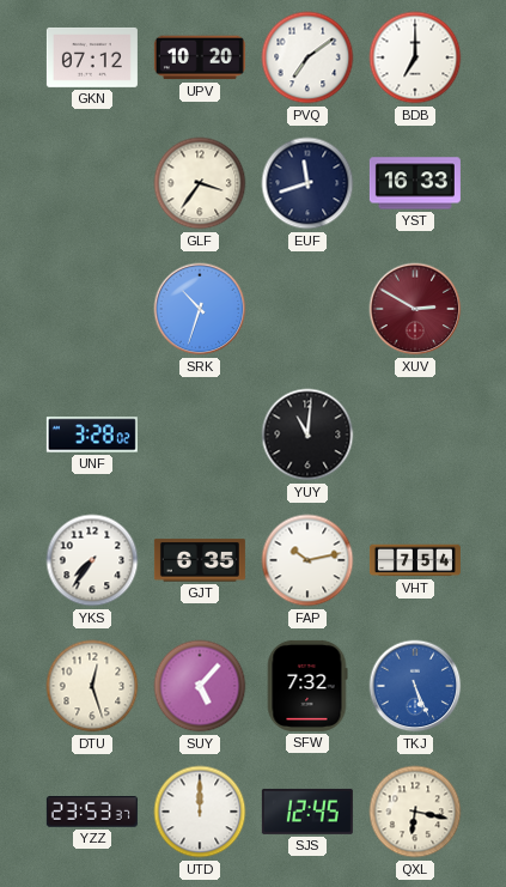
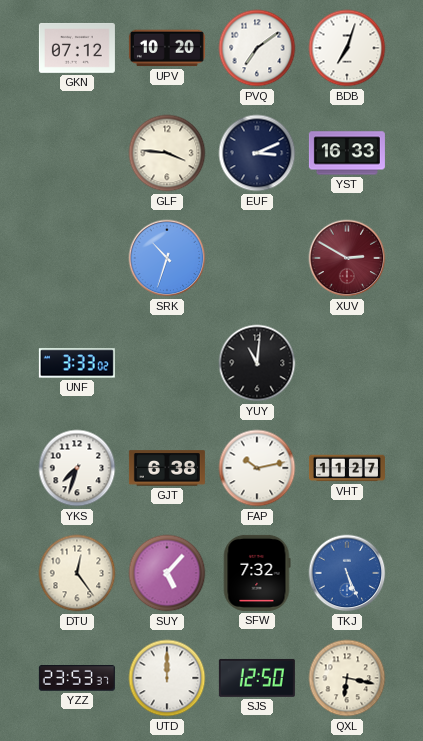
BDB: 7:00 -> 7:03
GLF: 3:36 -> 3:46
EUF: 11:42 -> 3:11
UNF: 3:28 -> 3:33
YKS: 7:36 -> 7:33
GJT: 6:35 -> 6:38
VHT: 7:54 -> 11:27
DTU: 12:27 -> 12:24
SJS: 12:45 -> 12:50
